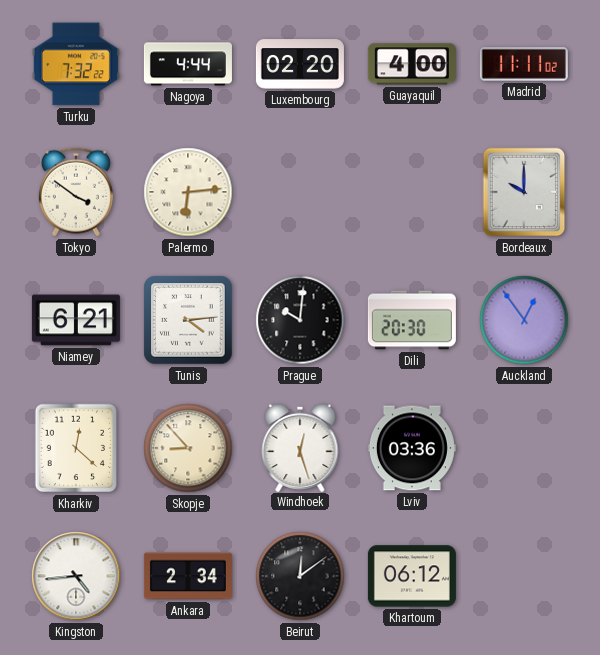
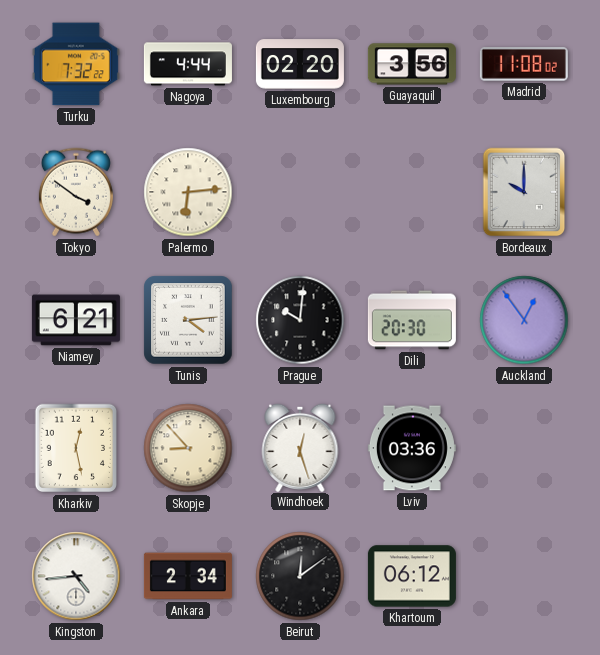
Guayaquil: 4:00 -> 3:56
Madrid: 11:11 -> 11:08
Kharkiv: 12:22 -> 12:28
